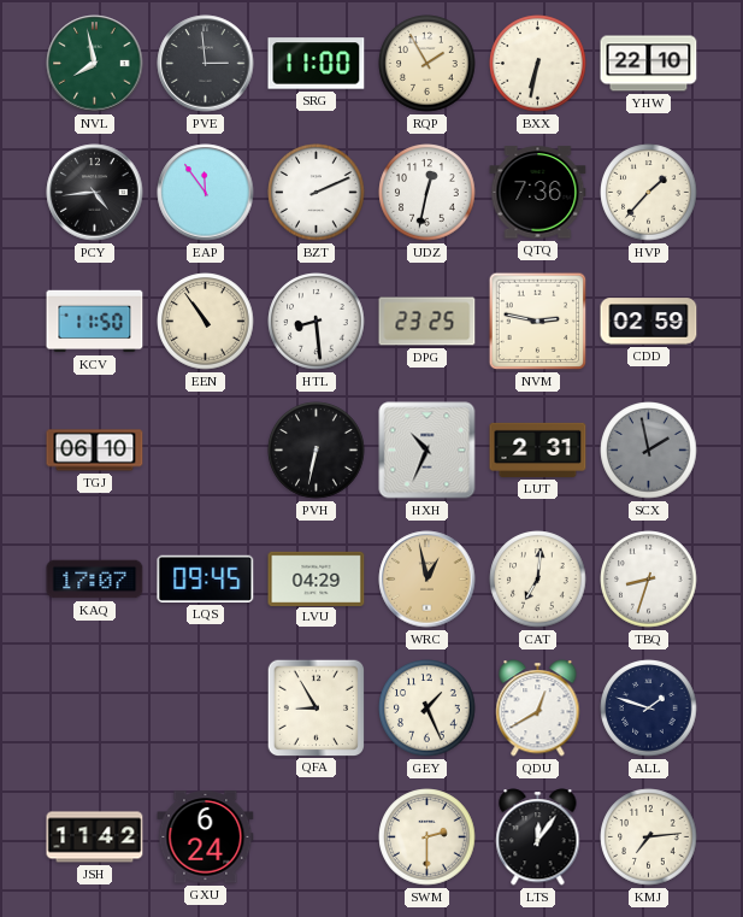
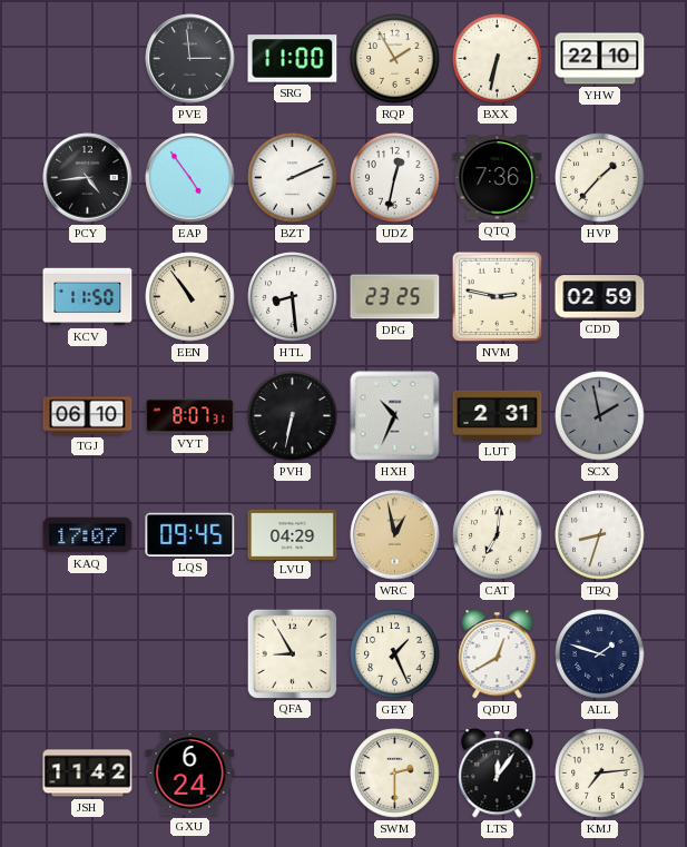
NVL: 7:58 -> none
EAP: 11:54 -> 4:54
VYT: none -> 8:07
